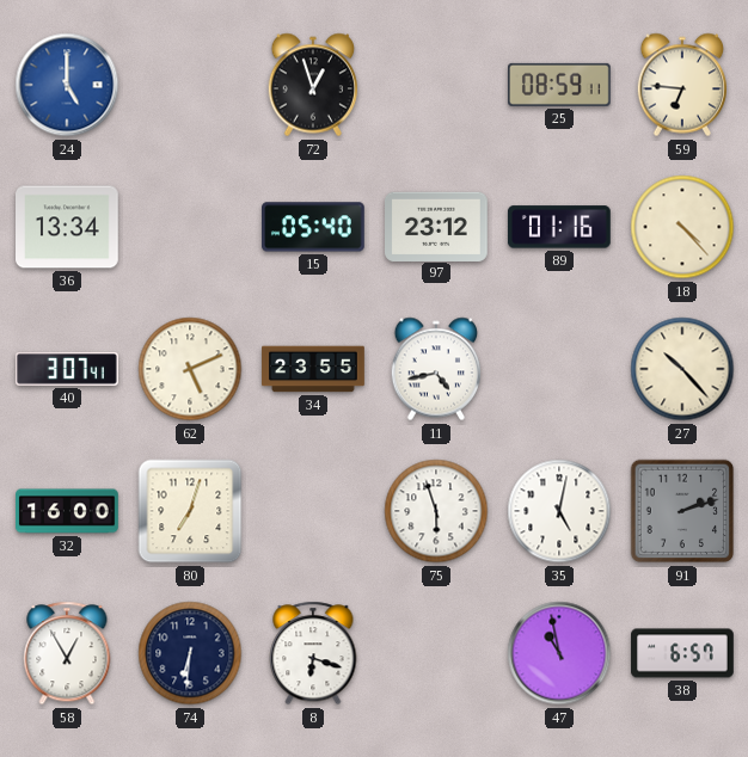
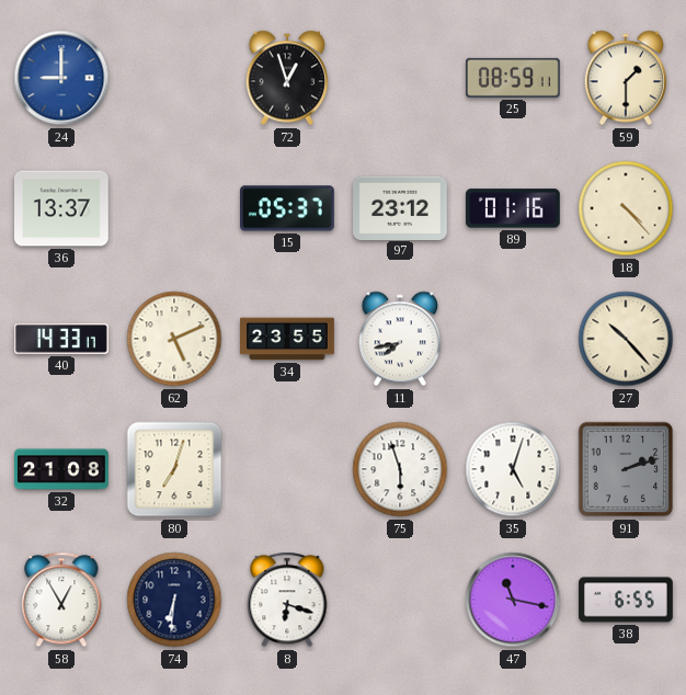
24: 5:00 -> 9:00
59: 6:46 -> 1:30
36: 13:34 -> 13:37
15: 05:40 -> 05:37
40: 3:07 -> 14:33
11: 4:43 -> 7:43
32: 16:00 -> 21:08
35: 5:02 -> 5:03
47: 10:58 -> 11:17
38: 6:57 -> 6:55
